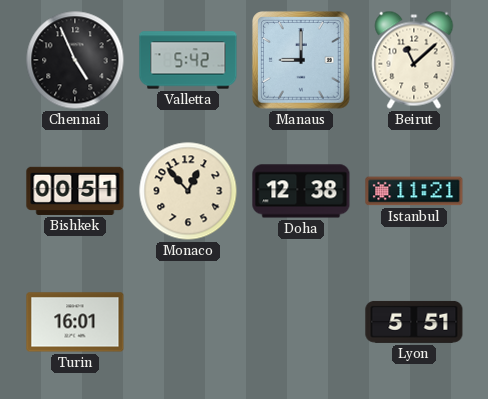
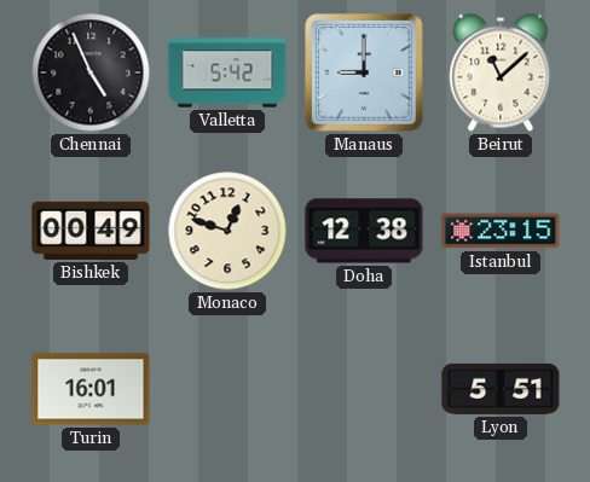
Bishkek: 00:51 -> 00:49
Monaco: 12:53 -> 12:48
Istanbul: 11:21 -> 23:15
